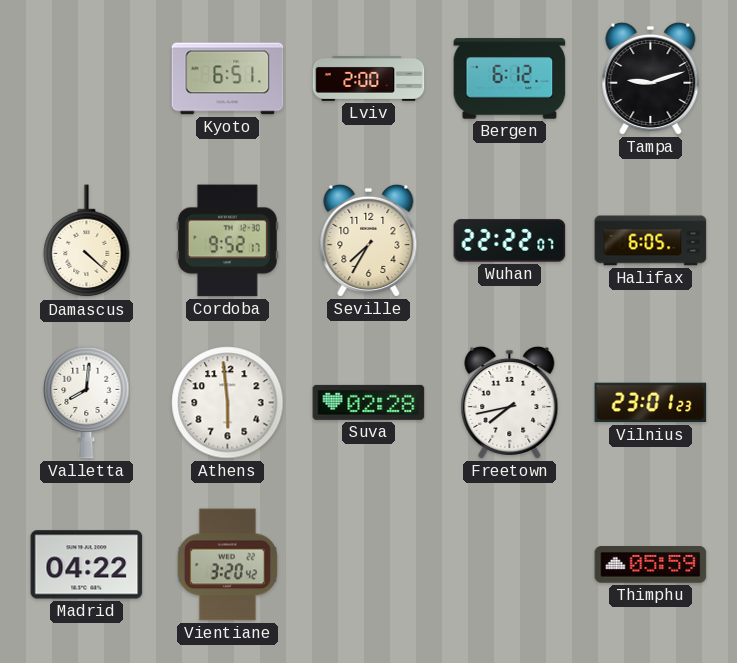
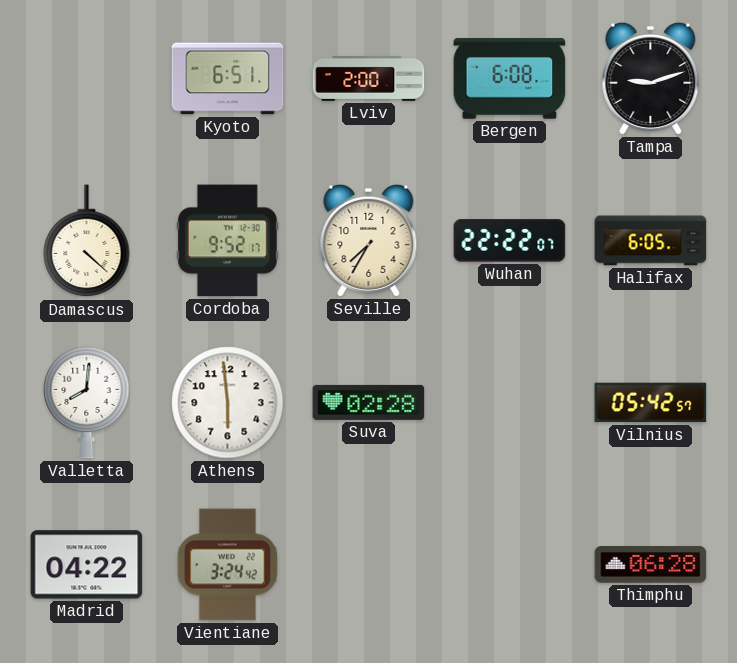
Bergen: 6:12 -> 6:08
Freetown: 7:43 -> none
Vilnius: 23:01 -> 05:42
Vientiane: 3:20 -> 3:24
Thimphu: 05:59 -> 06:28
